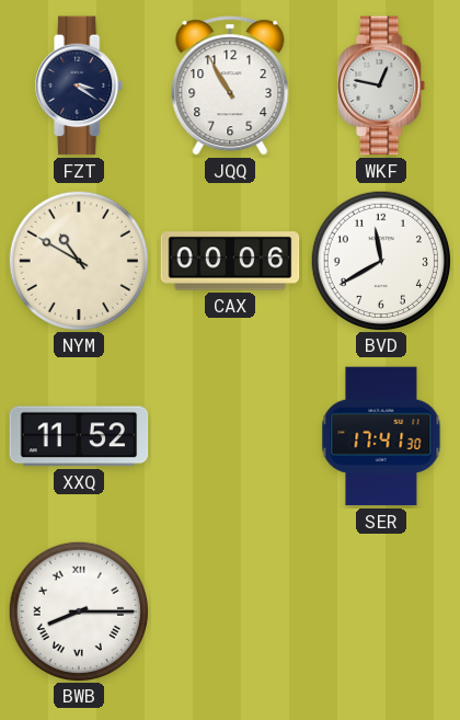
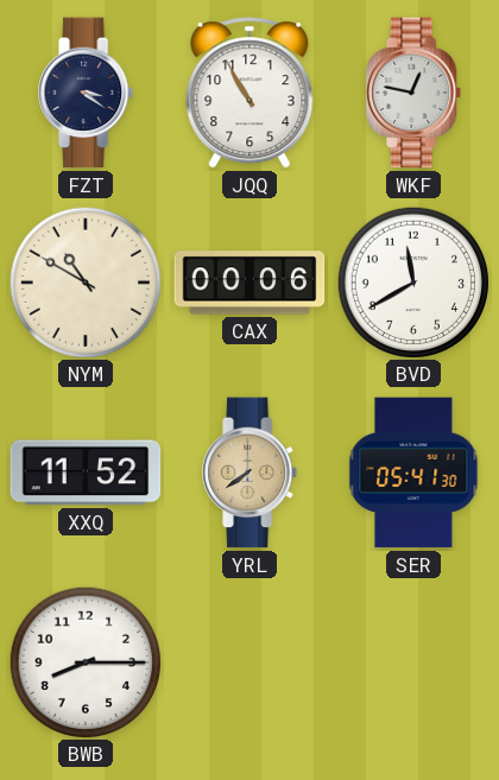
YRL: none -> 7:39
SER: 17:41 -> 05:41
BWB numerals: Roman -> Arabic
